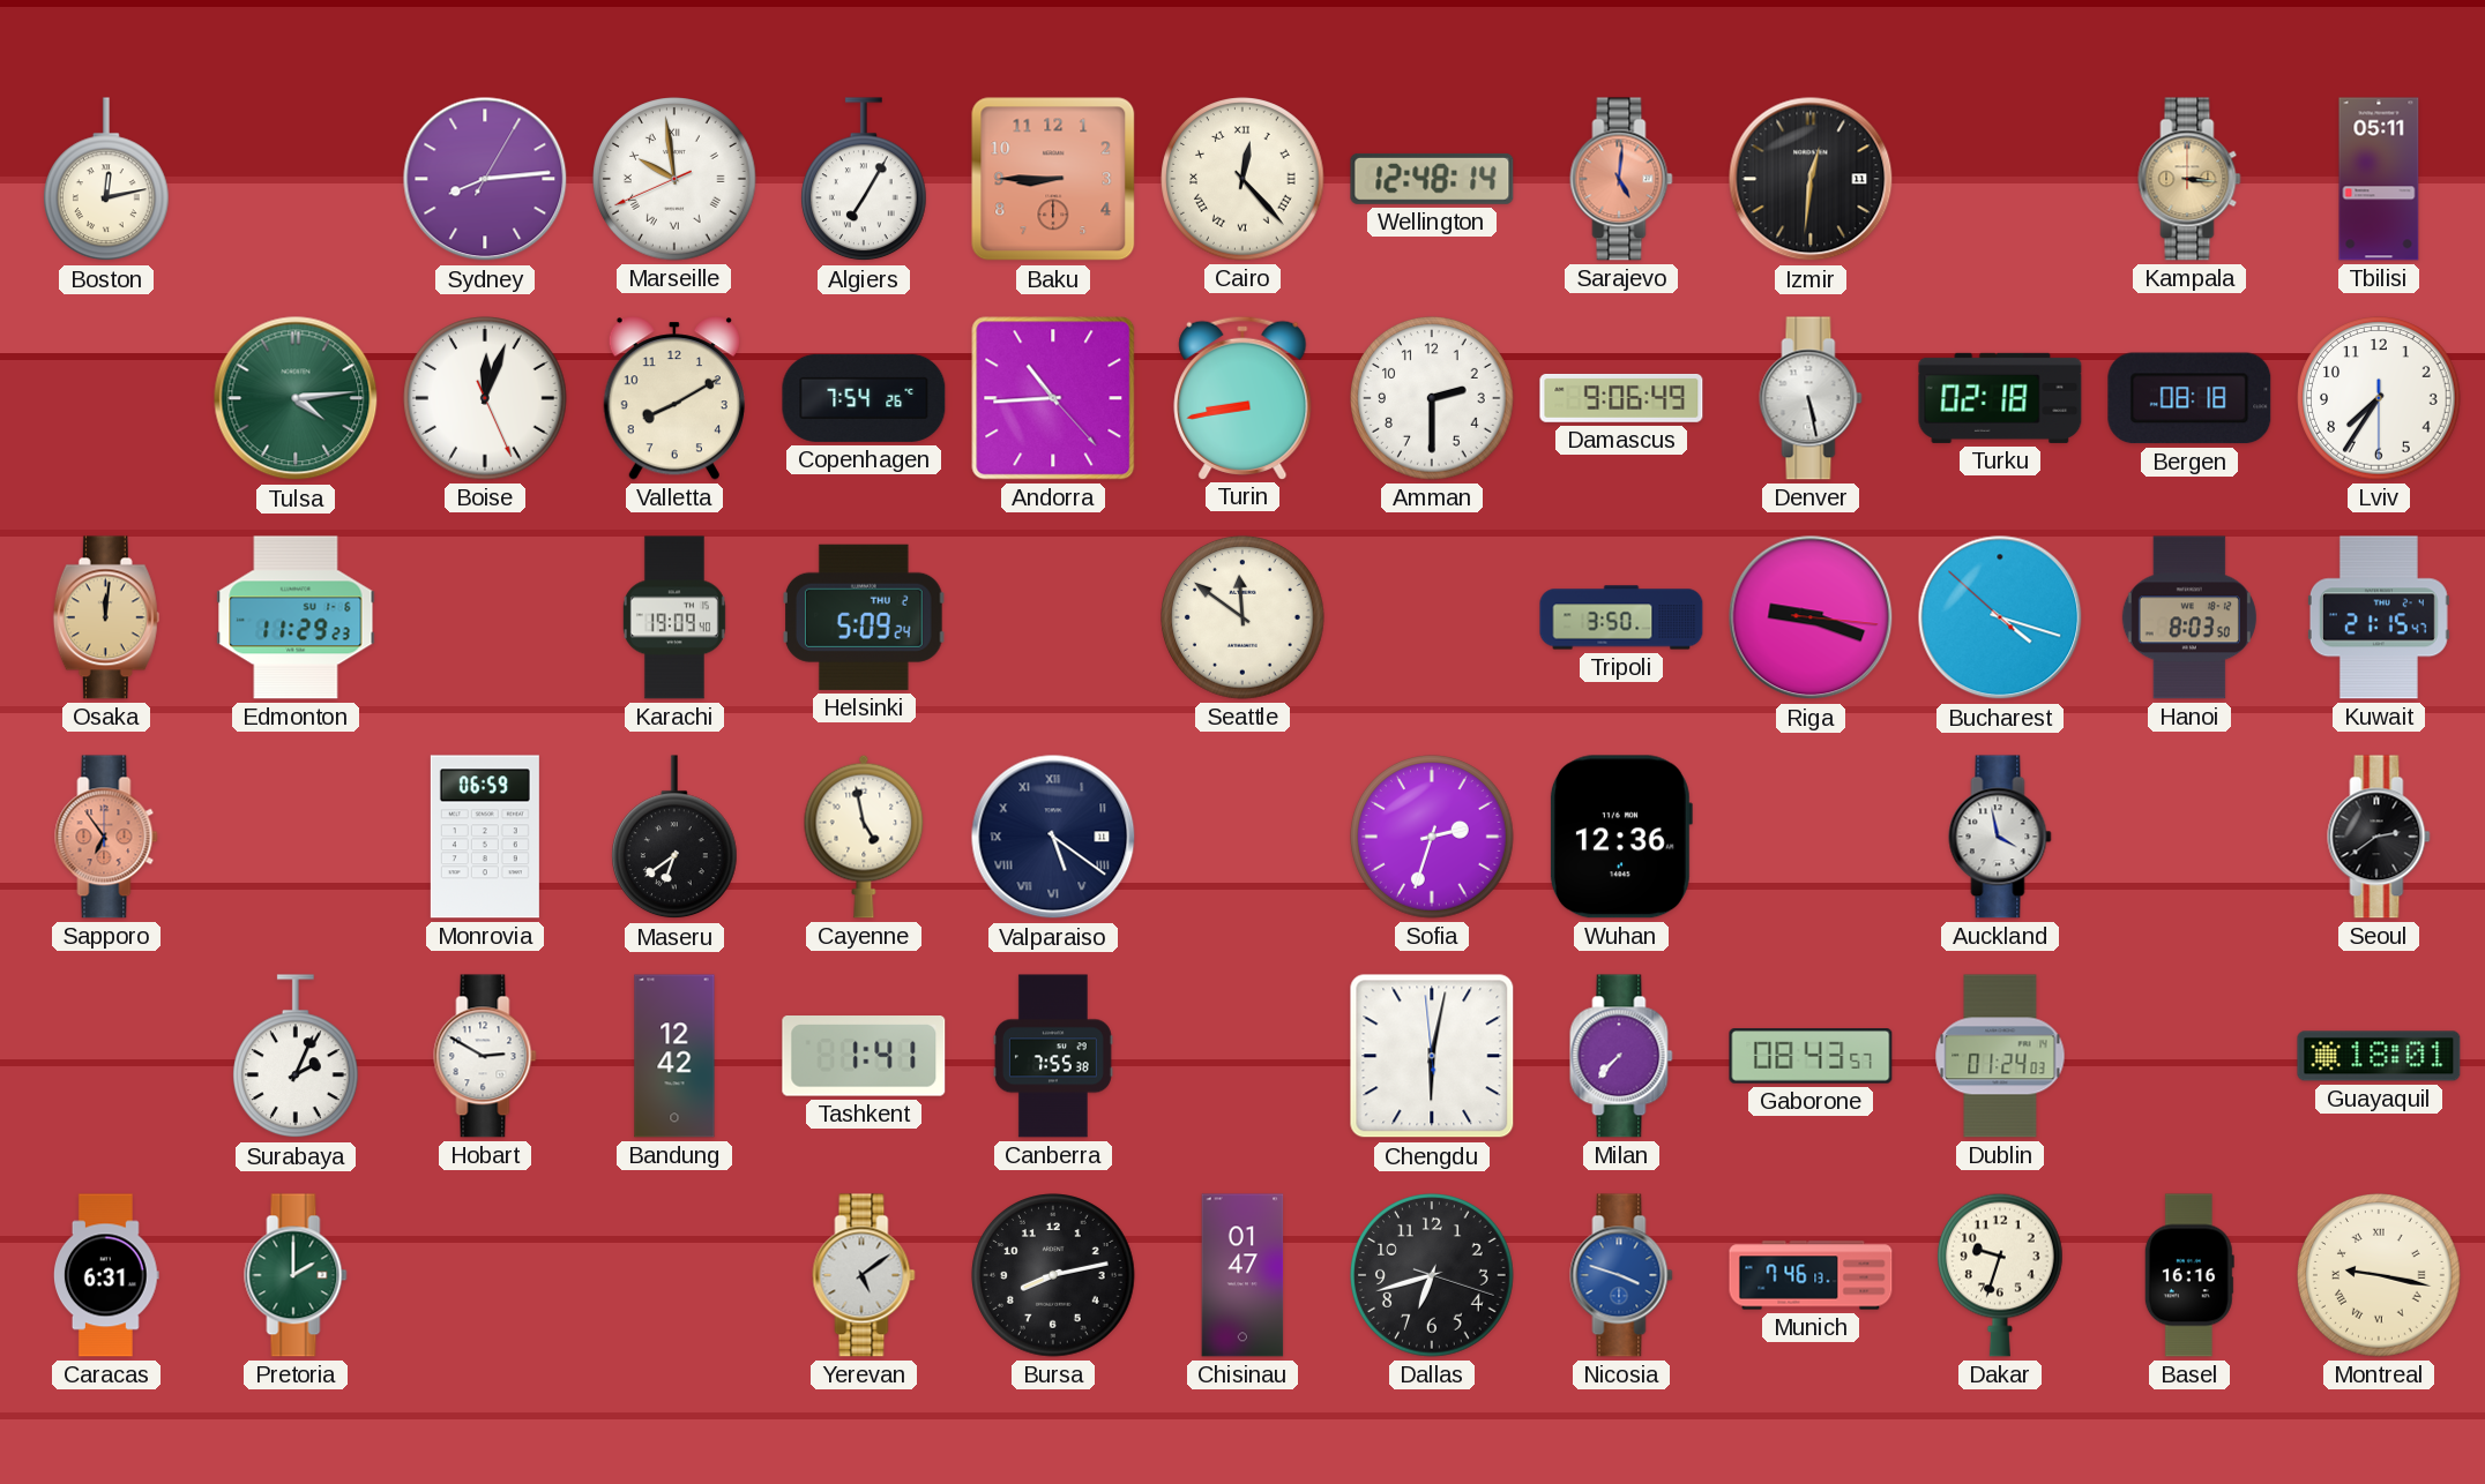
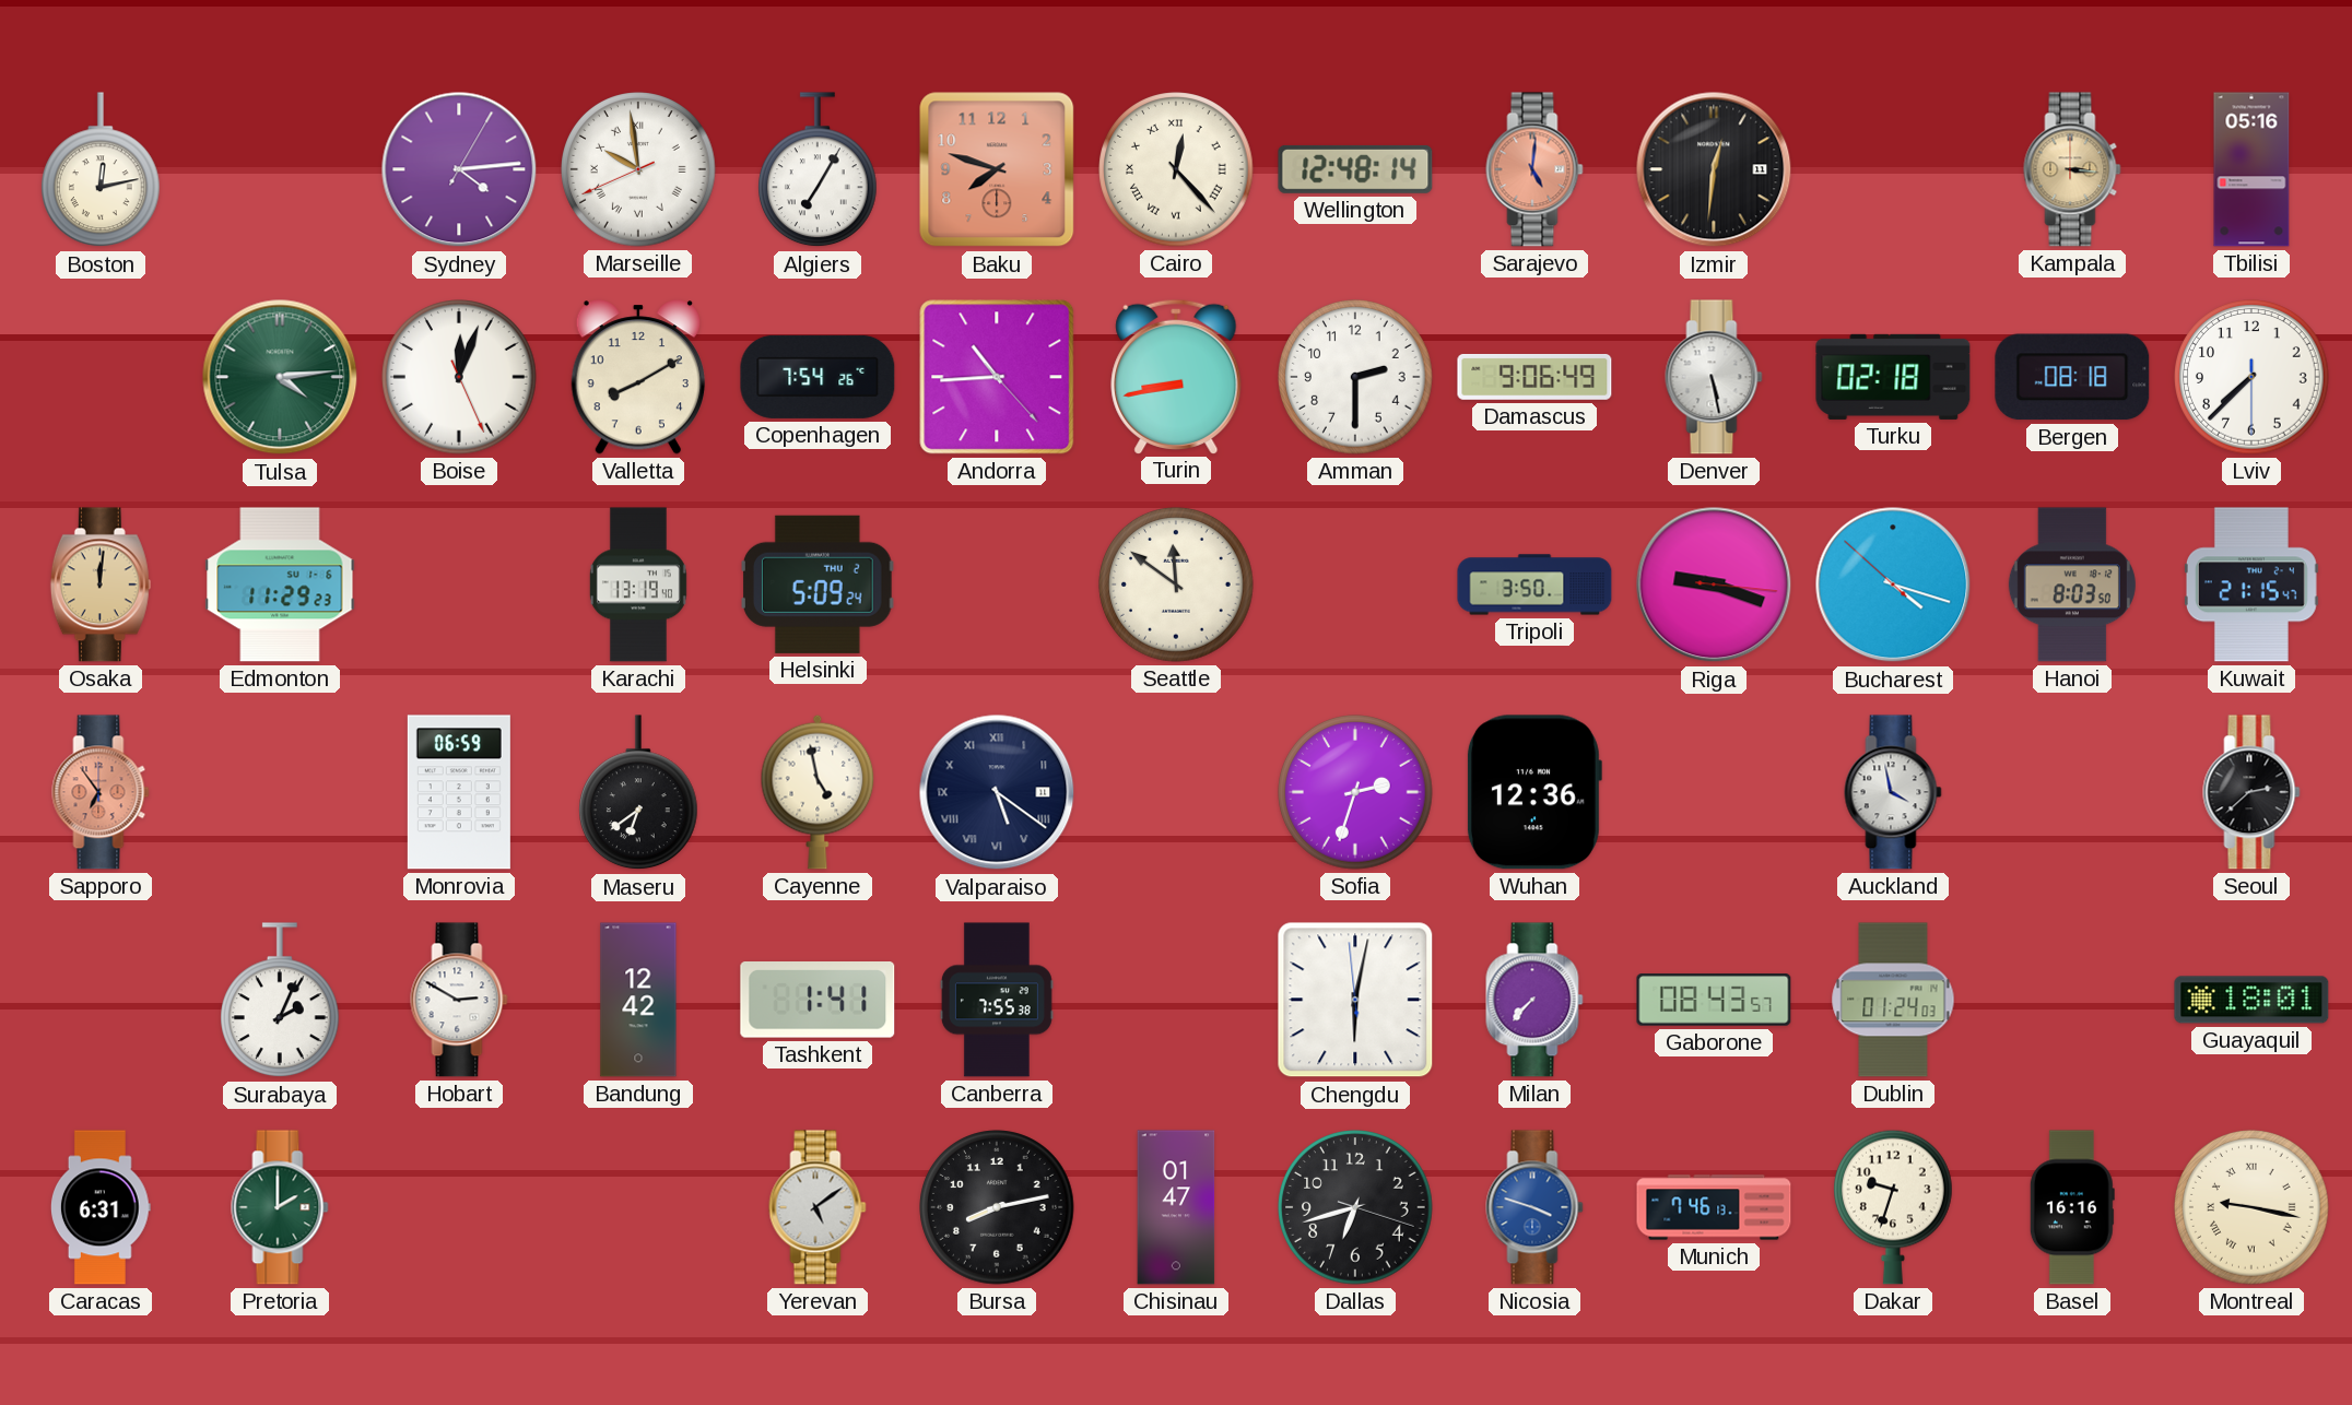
Sydney: 8:14 -> 4:14
Baku: 8:45 -> 7:48
Tbilisi: 05:11 -> 05:16
Lviv: 7:35 -> 7:37
Karachi: 19:09 -> 13:19
Seoul: 2:39 -> 2:38
